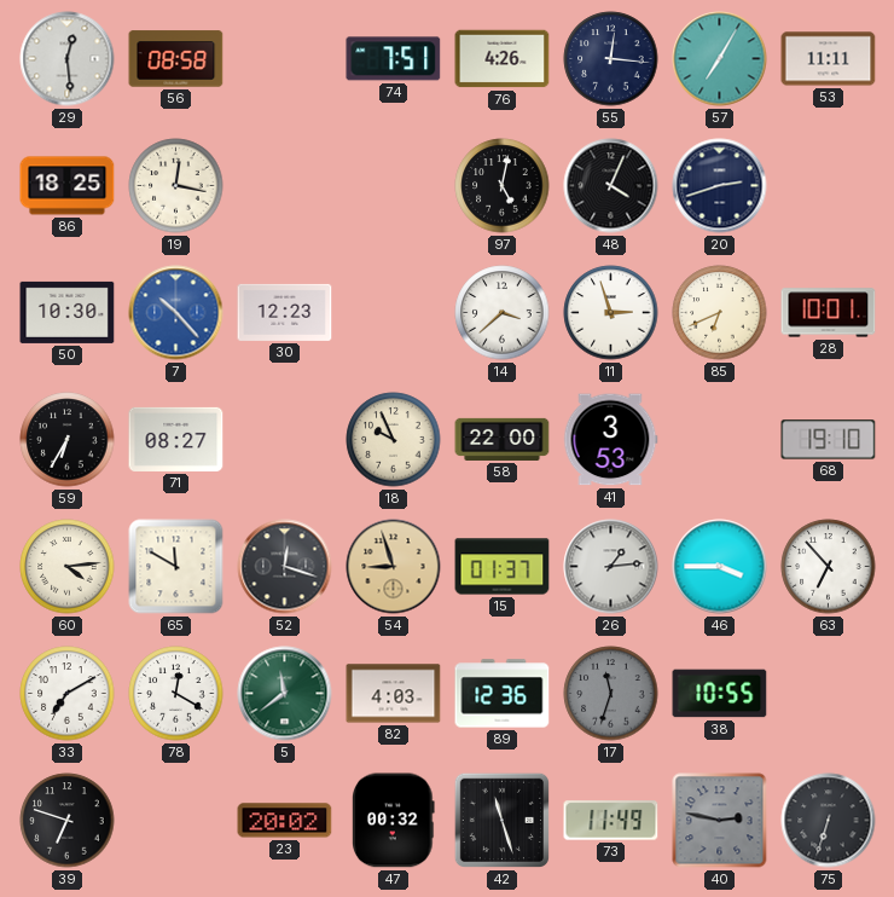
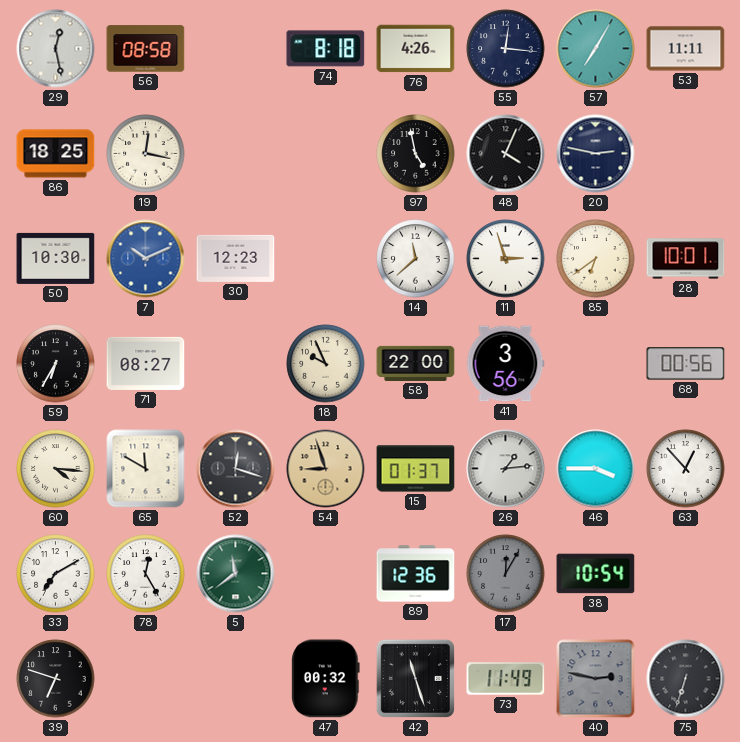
29: 12:29 -> 12:28
74: 7:51 -> 8:18
97: 5:02 -> 4:58
20: 2:42 -> 2:47
7: 10:23 -> 10:11
14: 3:38 -> 11:38
85: 6:41 -> 6:39
41: 3:53 -> 3:56
68: 19:10 -> 00:56
60: 4:14 -> 4:16
63: 6:53 -> 12:53
78: 12:20 -> 12:25
82: 4:03 -> none
17: 11:33 -> 12:05
38: 10:55 -> 10:54
23: 20:02 -> none
